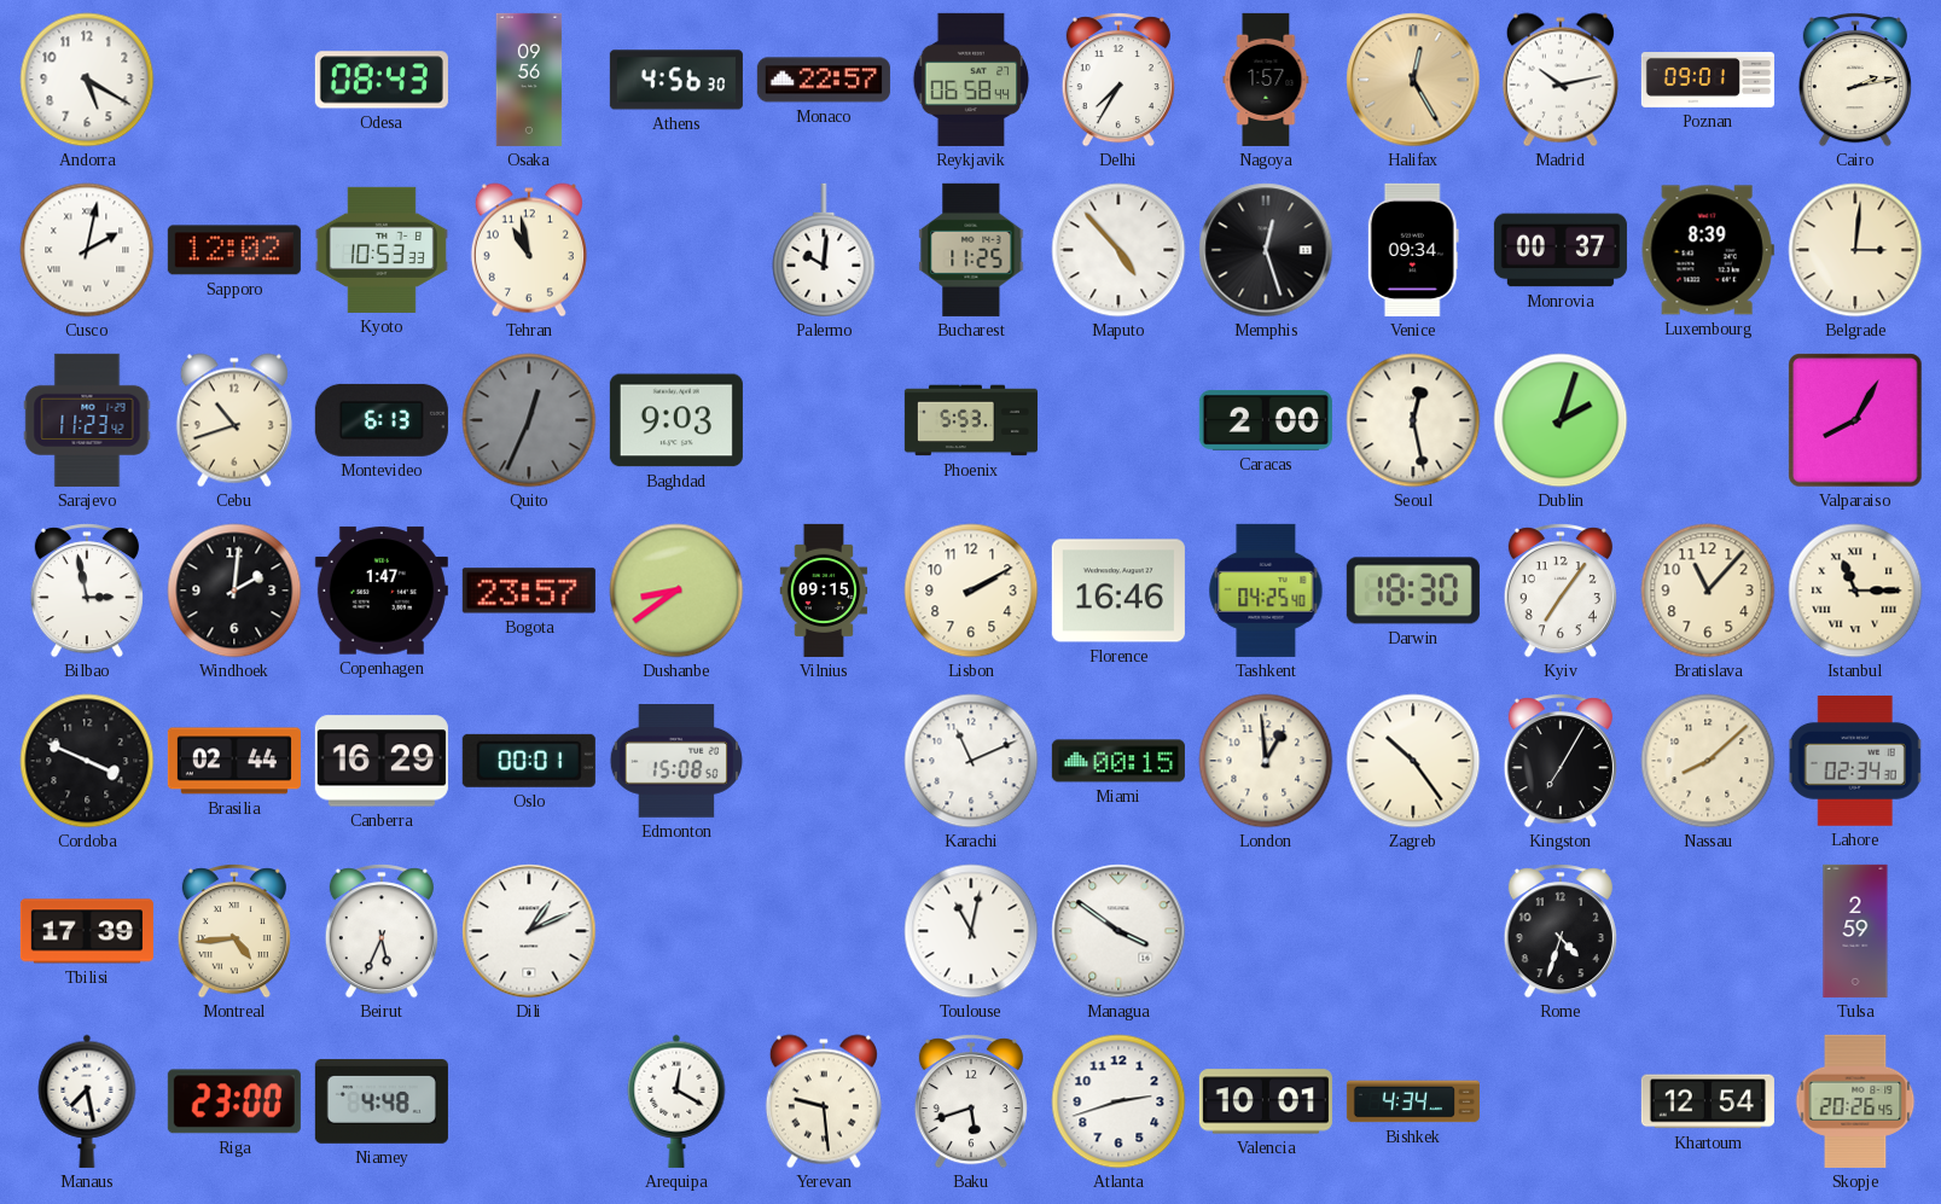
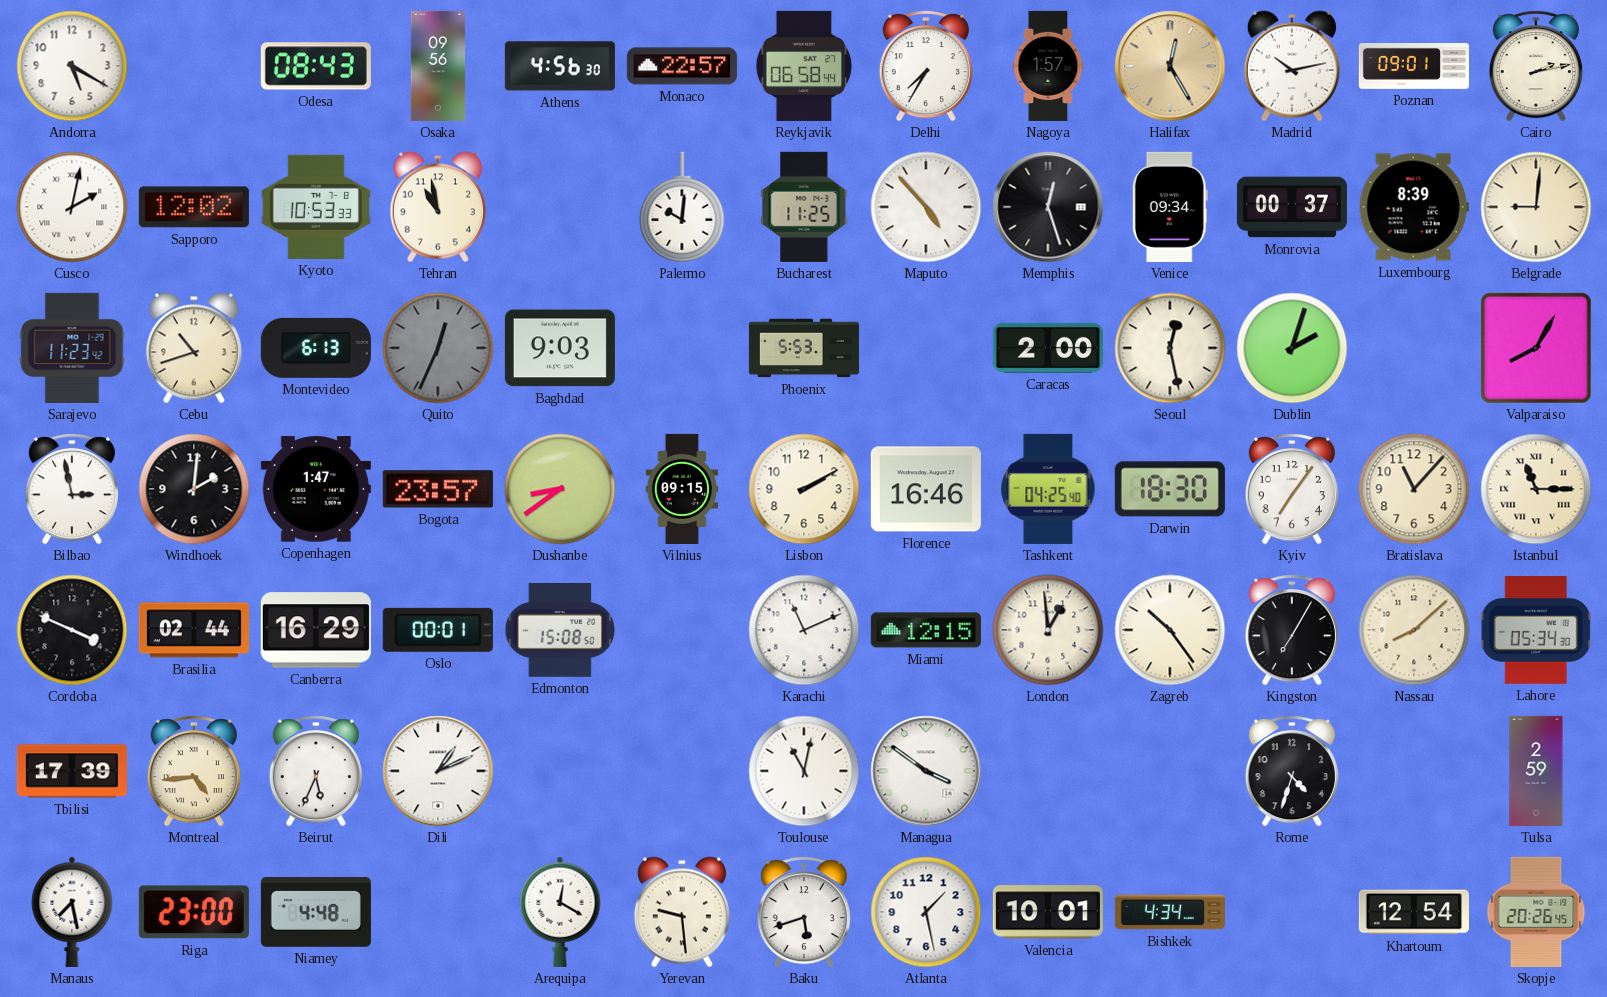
Belgrade: 3:01 -> 9:01
Miami: 00:15 -> 12:15
Lahore: 02:34 -> 05:34
Atlanta: 2:42 -> 1:28
